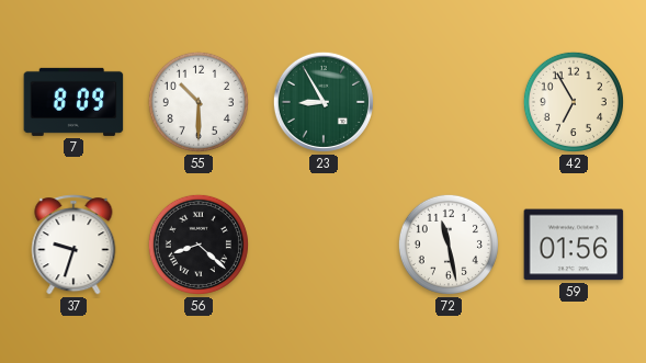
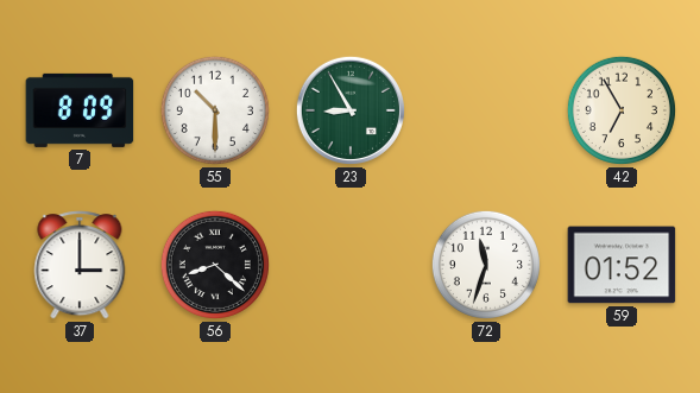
37: 9:33 -> 3:00
72: 11:28 -> 11:33
59: 01:56 -> 01:52
